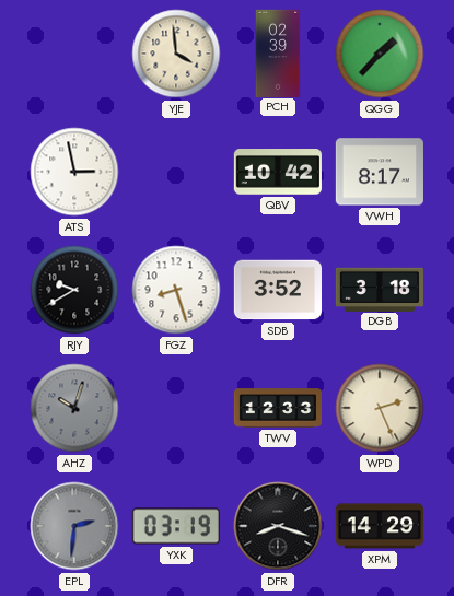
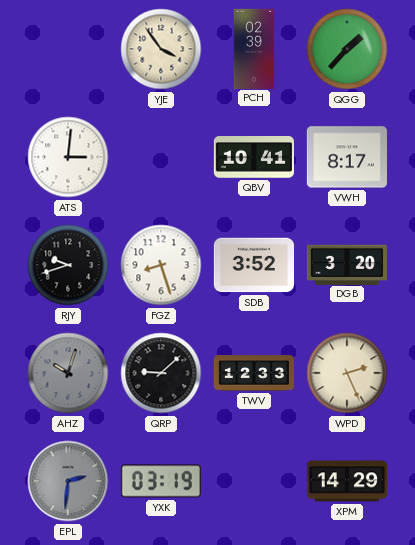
YJE: 3:59 -> 3:54
ATS: 2:58 -> 3:01
QBV: 10:42 -> 10:41
RJY: 9:40 -> 9:42
DGB: 3:18 -> 3:20
QRP: none -> 9:08
DFR: 8:18 -> none
